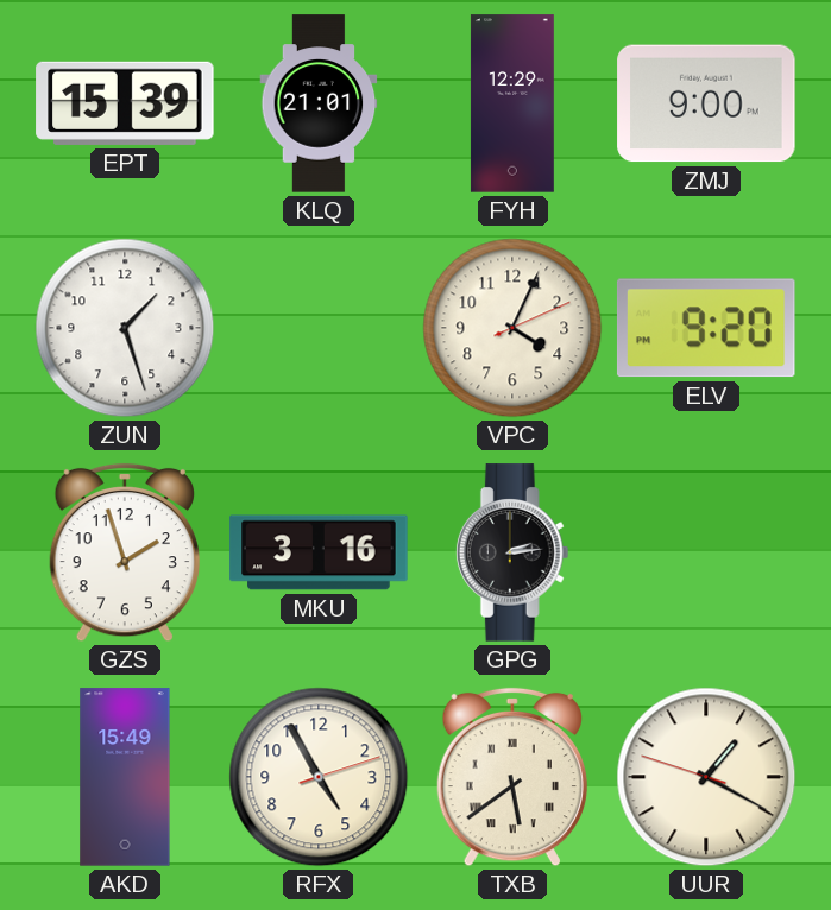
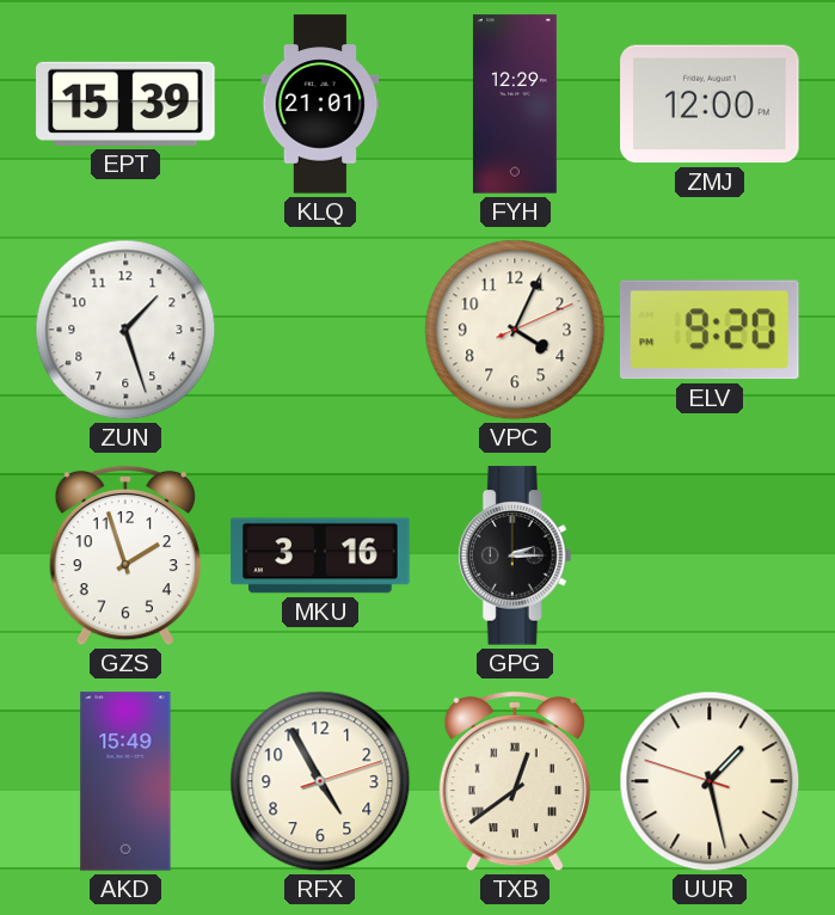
ZMJ: 9:00 -> 12:00
GPG: 2:14 -> 2:15
TXB: 5:39 -> 12:39
UUR: 1:19 -> 1:27
